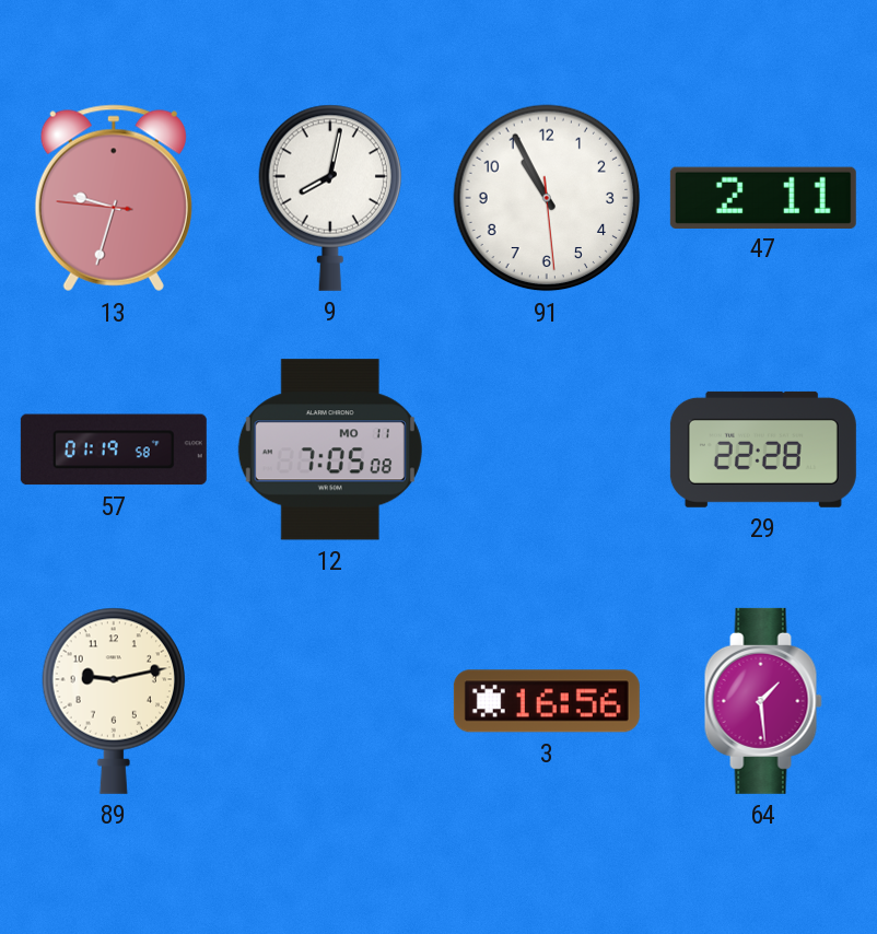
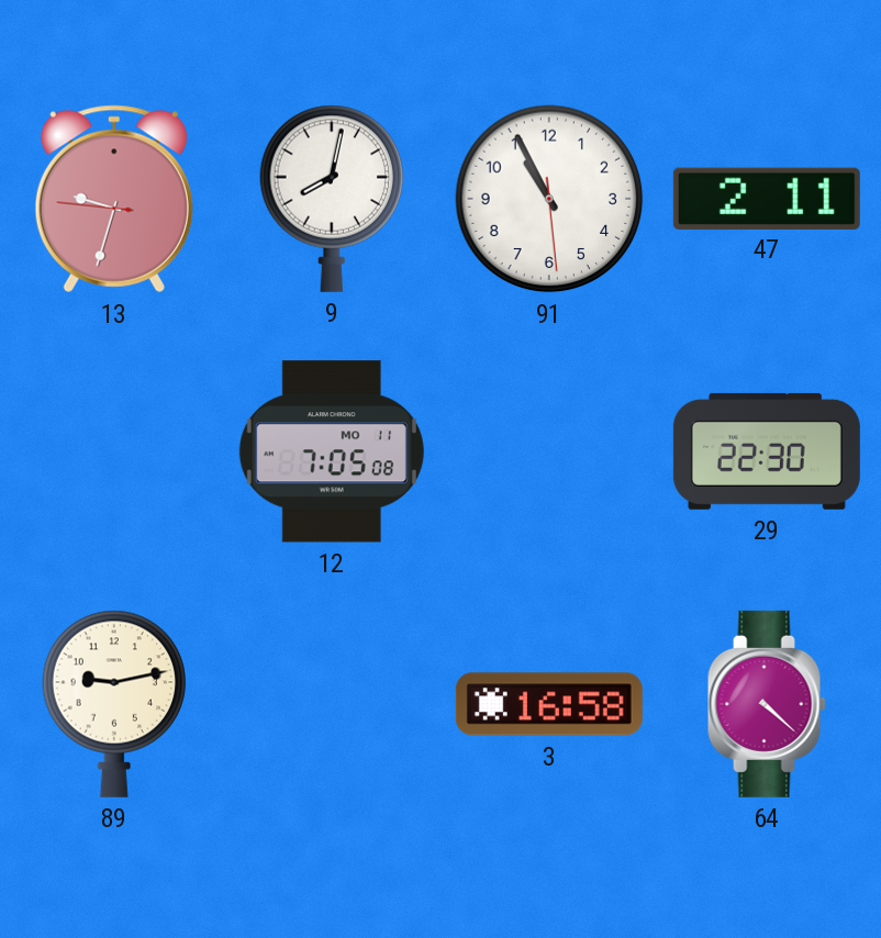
57: 01:19 -> none
29: 22:28 -> 22:30
3: 16:56 -> 16:58
64: 1:29 -> 4:22
